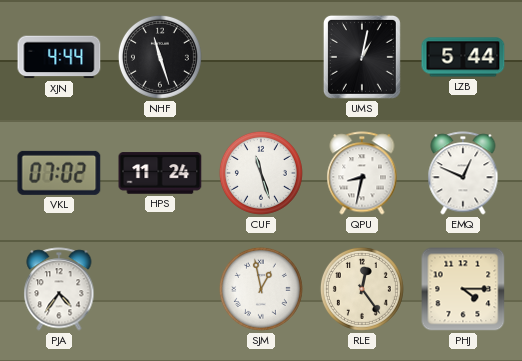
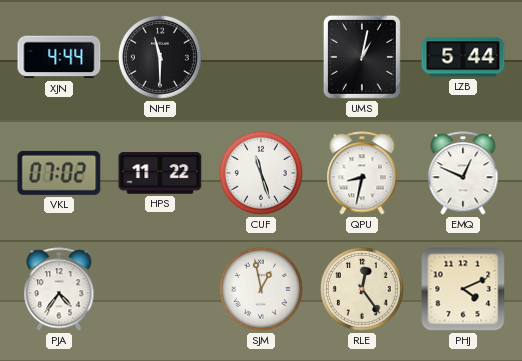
NHF: 11:27 -> 11:30
HPS: 11:24 -> 11:22
PHJ: 4:15 -> 4:11
